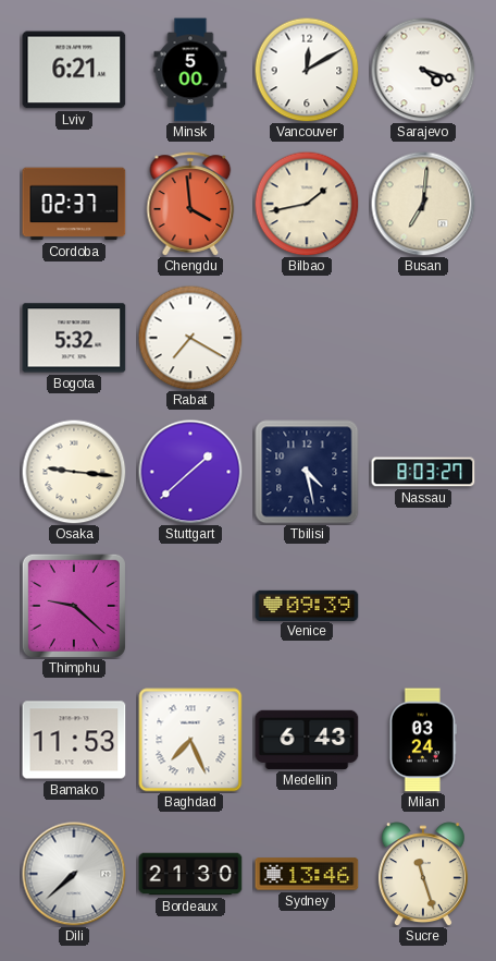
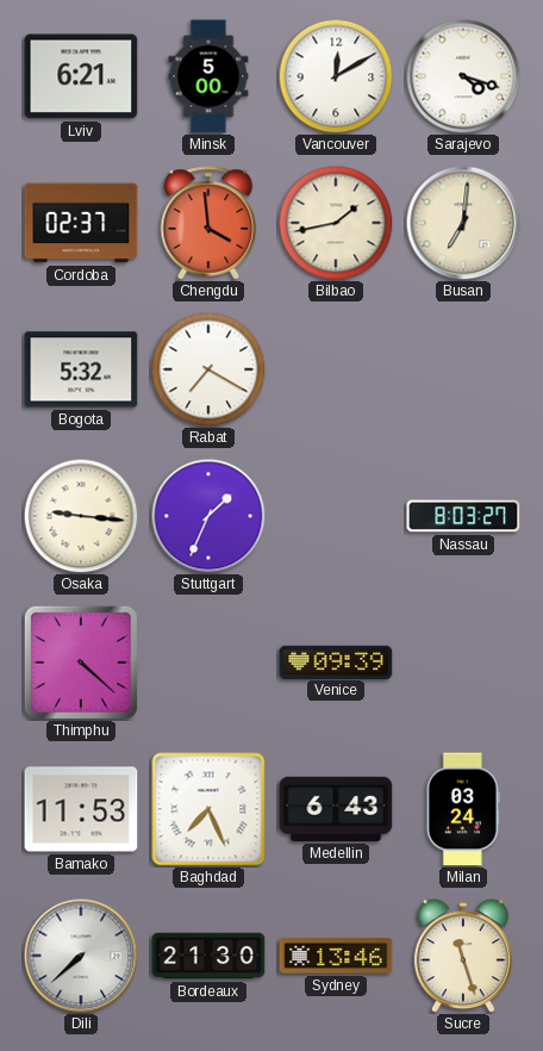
Stuttgart: 1:38 -> 1:34
Tbilisi: 4:28 -> none
Thimphu: 9:22 -> 4:22
